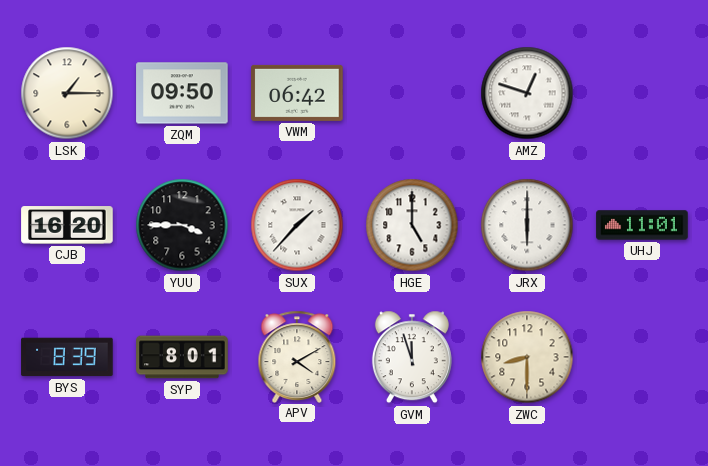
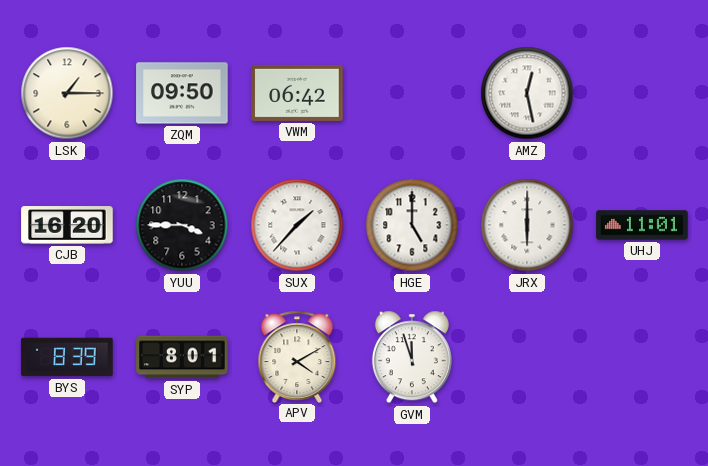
AMZ: 12:48 -> 12:28
ZWC: 8:30 -> none
